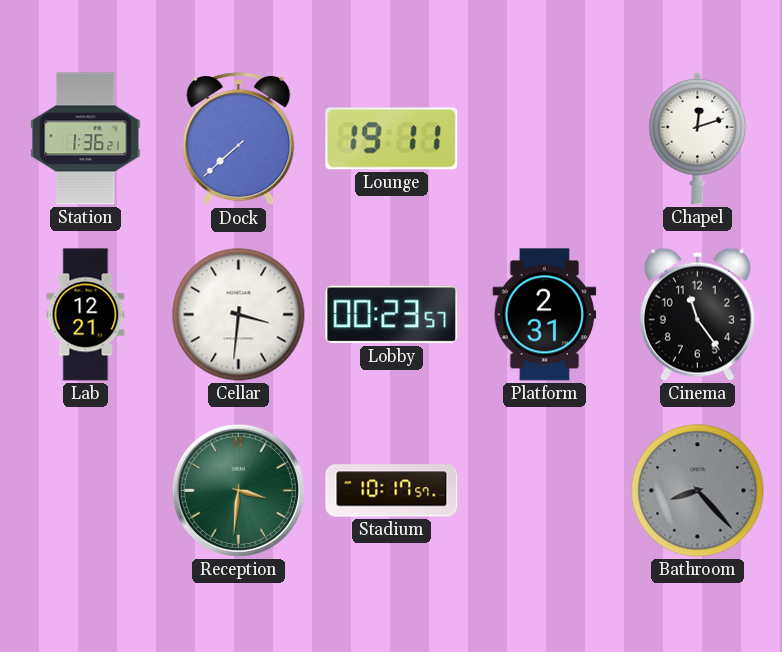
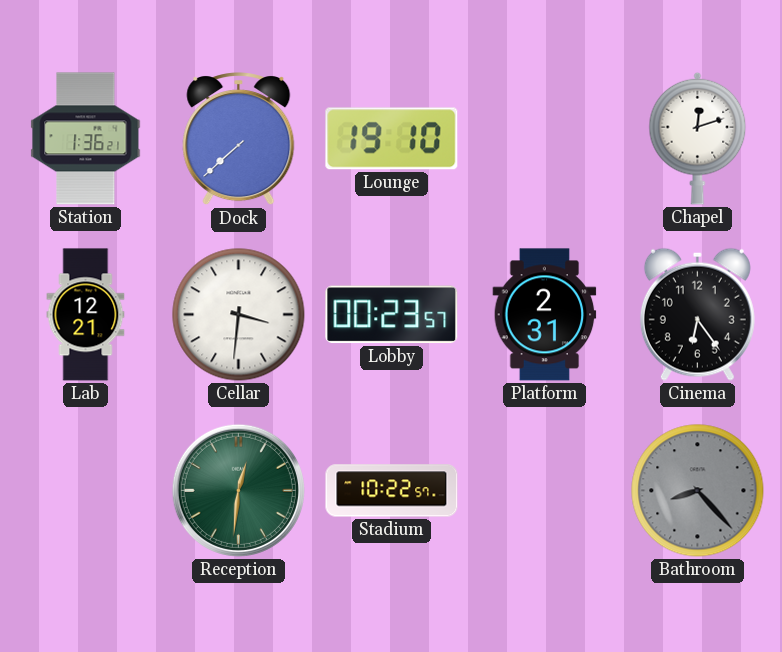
Lounge: 19:11 -> 19:10
Cinema: 11:24 -> 6:24
Reception: 3:31 -> 12:31
Stadium: 10:17 -> 10:22
